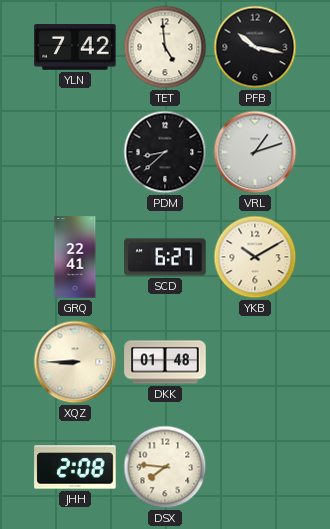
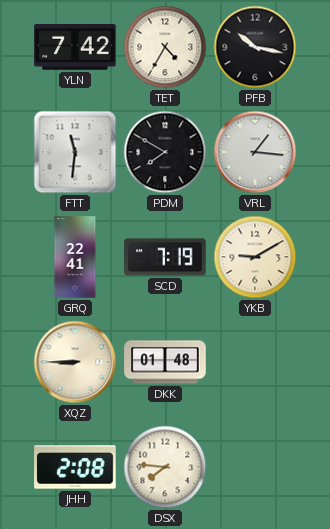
TET: 4:59 -> 4:35
FTT: none -> 11:31
PDM: 8:38 -> 7:50
VRL: 1:12 -> 1:16
SCD: 6:27 -> 7:19
YKB: 10:10 -> 9:10
